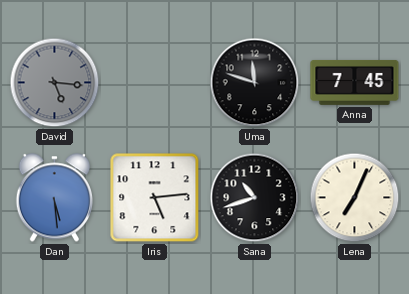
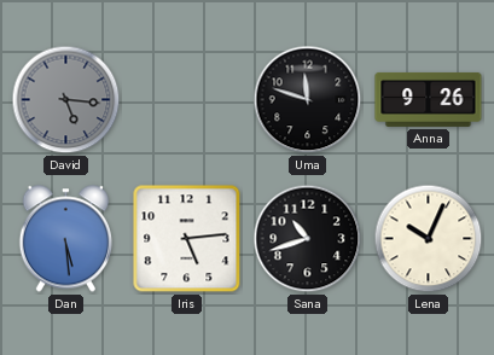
Anna: 7:45 -> 9:26
Lena: 7:04 -> 10:04
